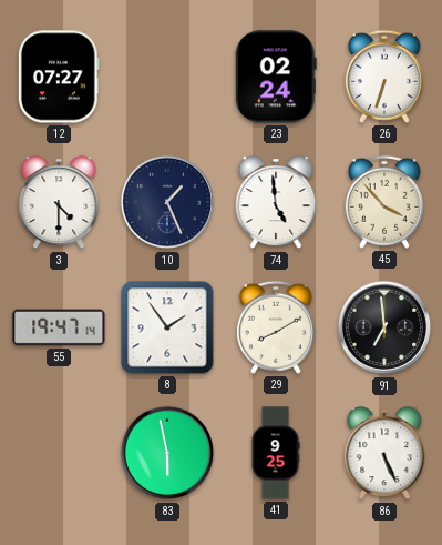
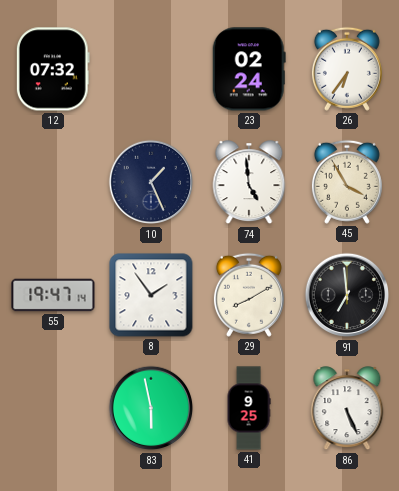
12: 07:27 -> 07:32
26: 6:33 -> 6:36
3: 4:30 -> none
45: 3:53 -> 3:55
